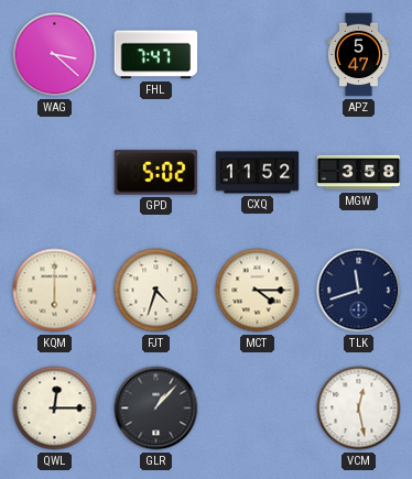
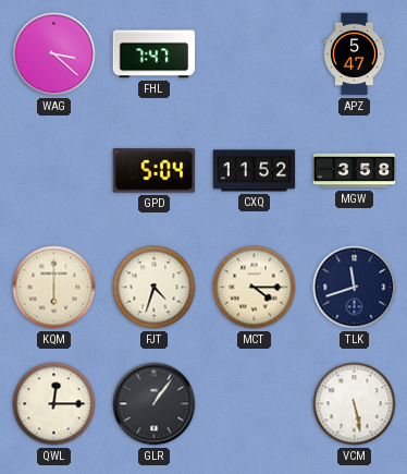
GPD: 5:02 -> 5:04
GLR: 1:07 -> 1:06
VCM: 12:28 -> 5:28
